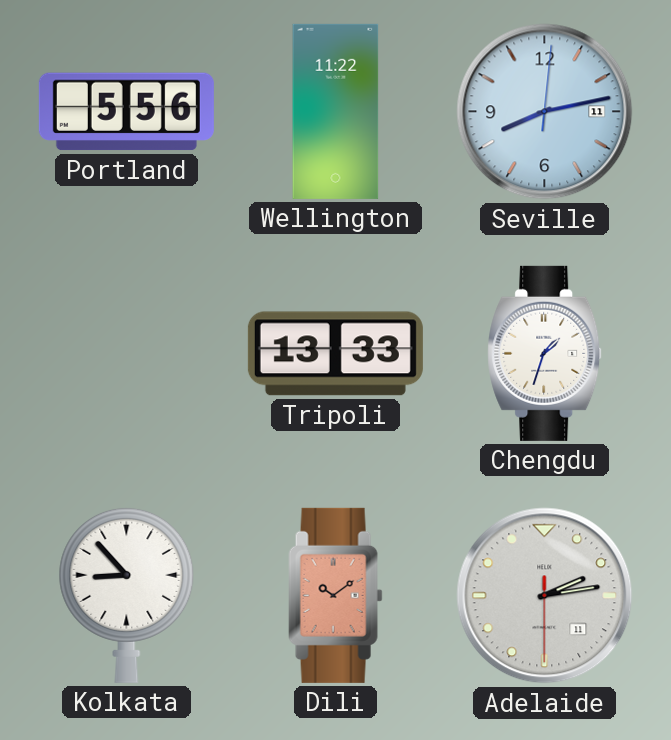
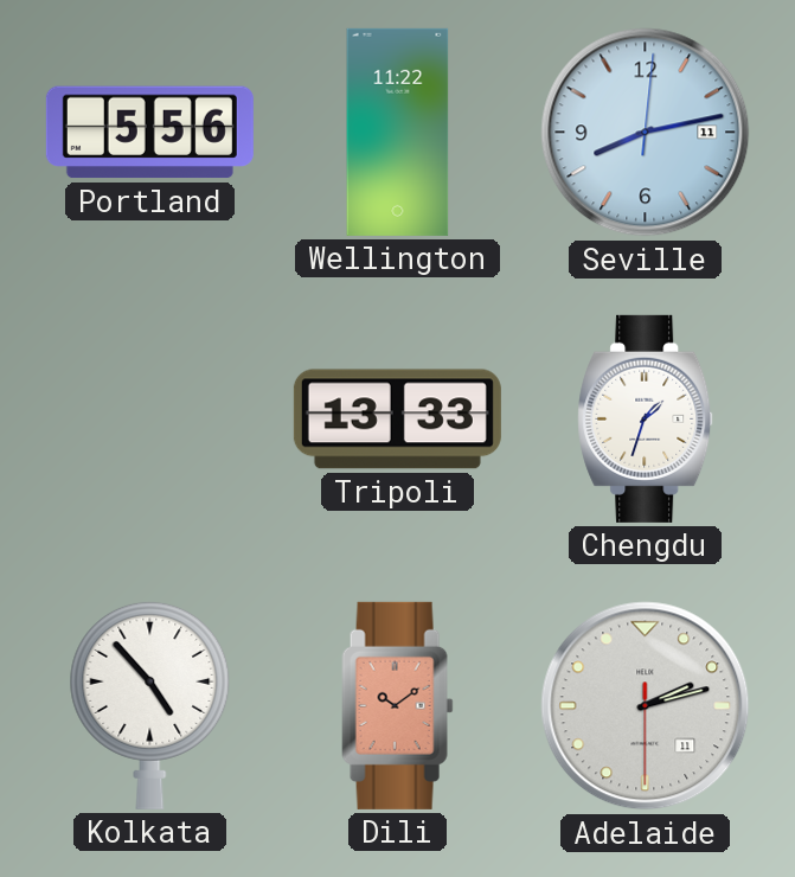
Kolkata: 8:53 -> 4:53
Adelaide: 2:13 -> 2:12
